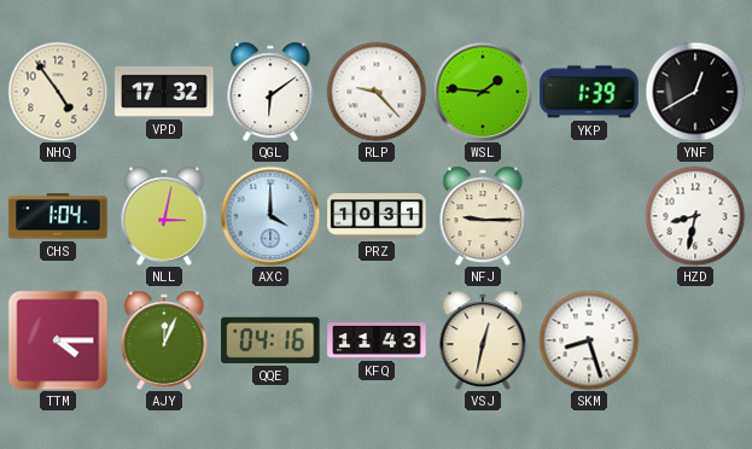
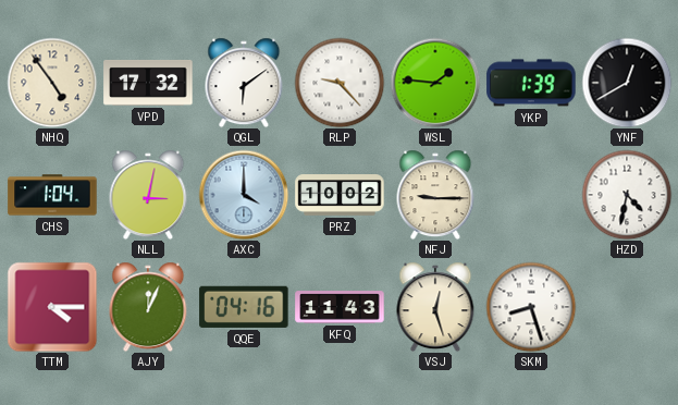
PRZ: 10:31 -> 10:02
HZD: 8:32 -> 4:32
VSJ: 12:32 -> 12:27
